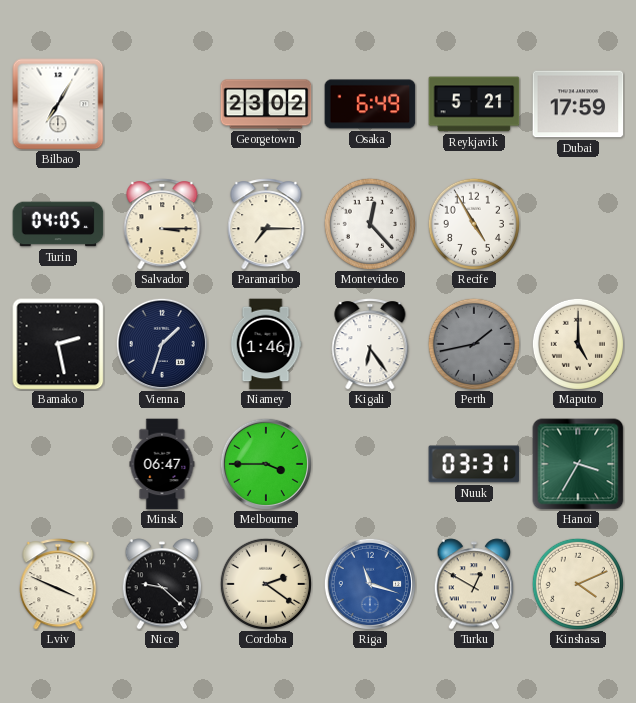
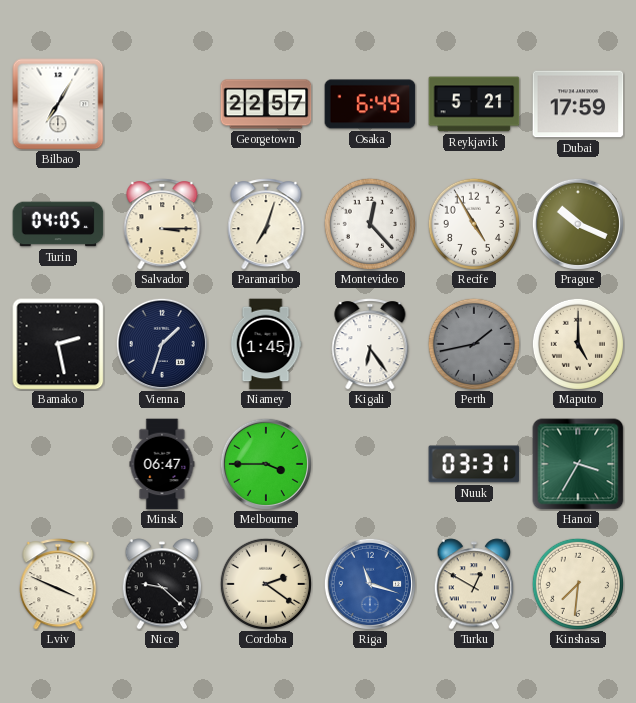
Georgetown: 23:02 -> 22:57
Paramaribo: 7:15 -> 7:03
Prague: none -> 10:19
Niamey: 1:46 -> 1:45
Kinshasa: 4:11 -> 7:31
